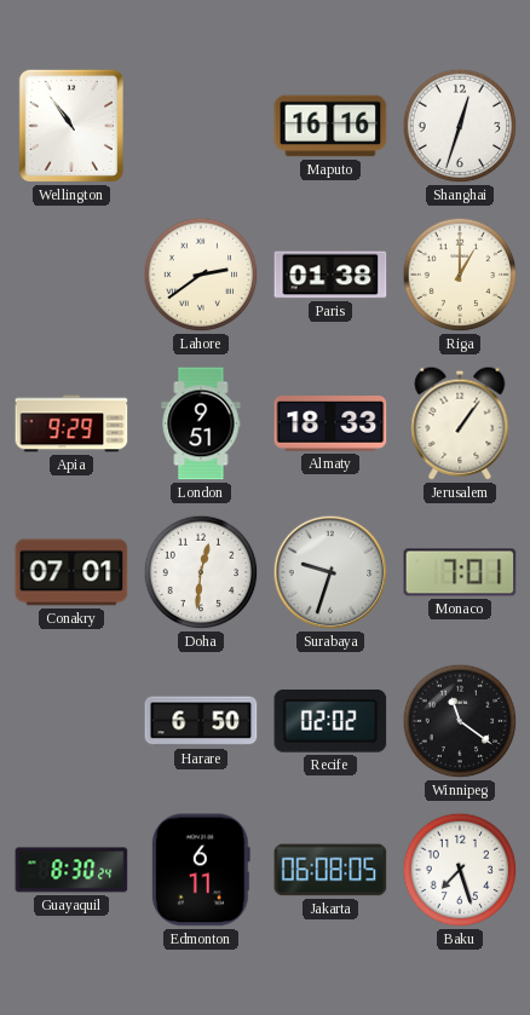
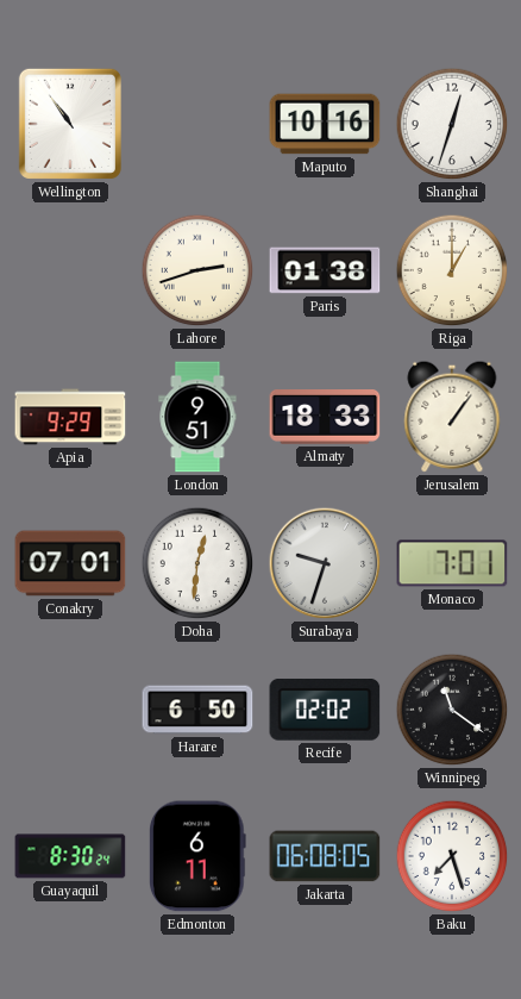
Maputo: 16:16 -> 10:16
Lahore: 2:39 -> 2:42
